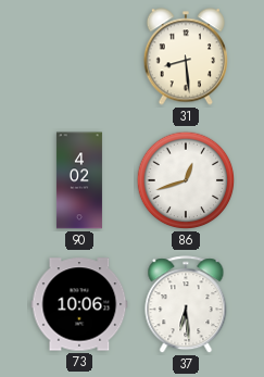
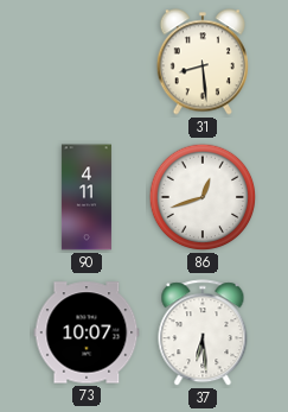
90: 4:02 -> 4:11
73: 10:06 -> 10:07
